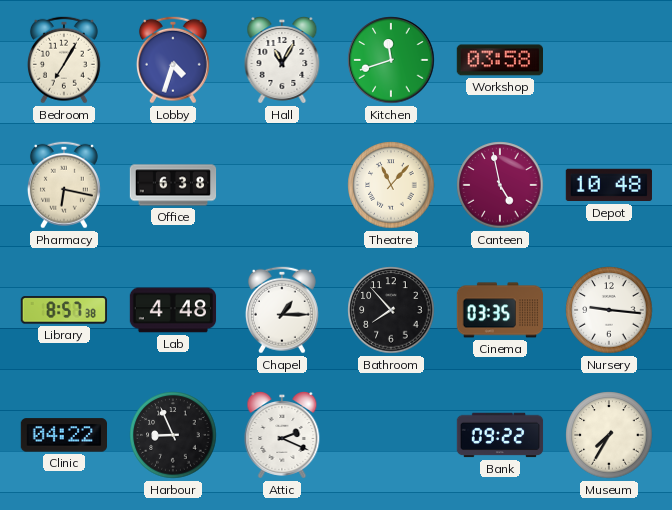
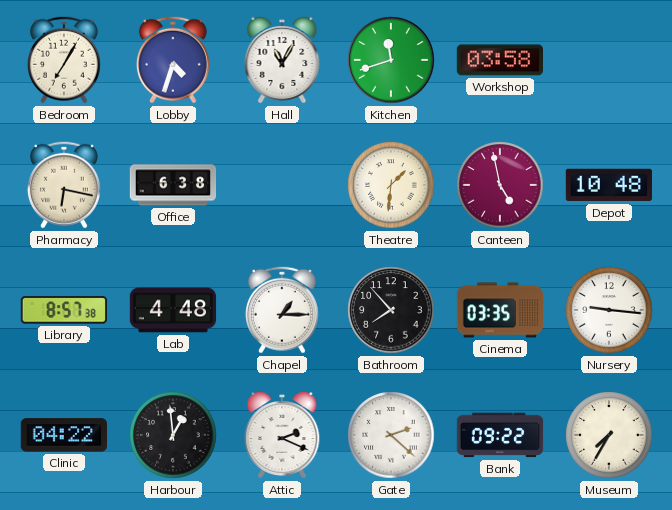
Theatre: 11:07 -> 1:31
Harbour: 8:56 -> 12:59
Gate: none -> 2:22
